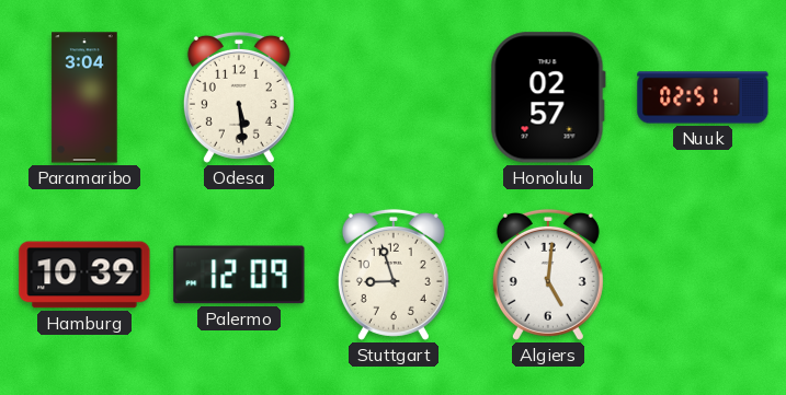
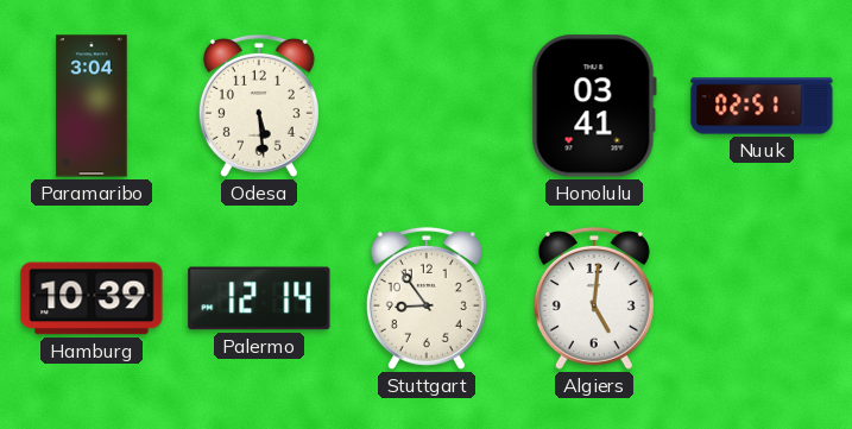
Honolulu: 02:57 -> 03:41
Palermo: 12:09 -> 12:14
Stuttgart: 8:57 -> 8:54
